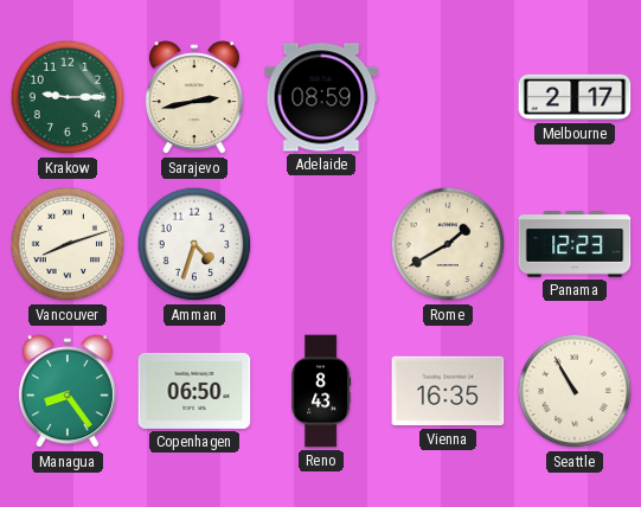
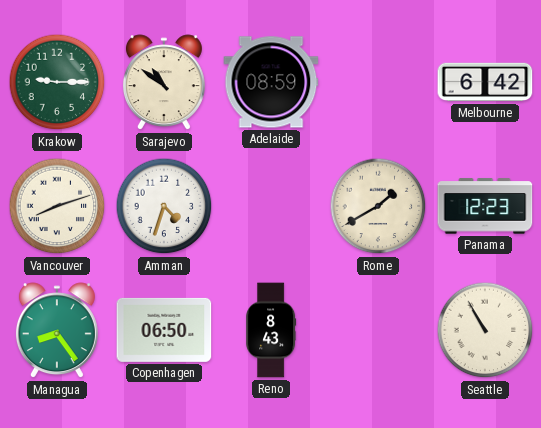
Sarajevo: 2:43 -> 10:51
Melbourne: 2:17 -> 6:42
Vienna: 16:35 -> none
